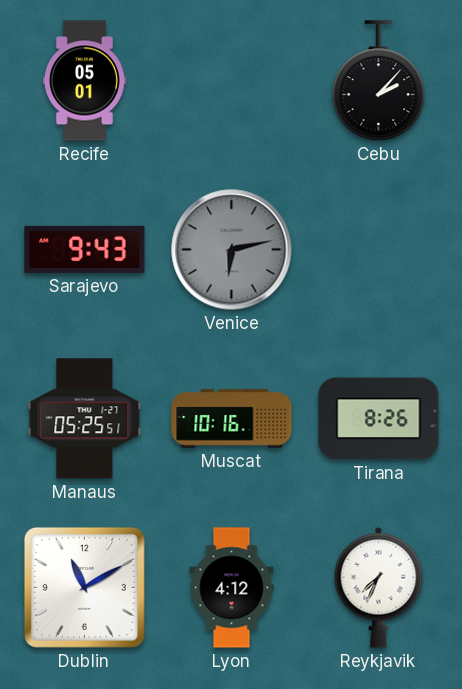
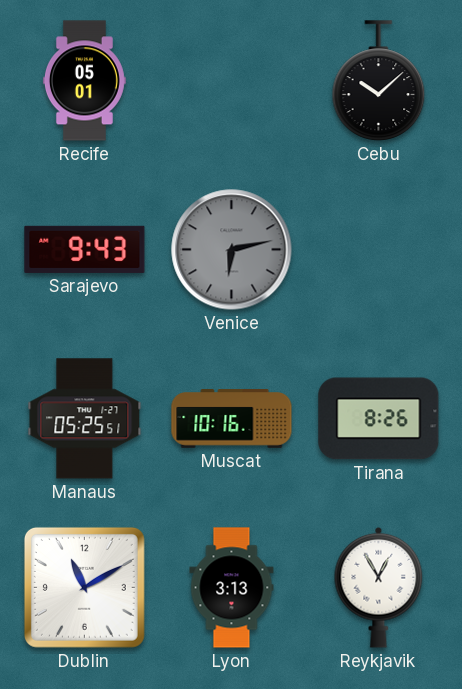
Cebu: 2:07 -> 10:08
Lyon: 4:12 -> 3:13
Reykjavik: 7:34 -> 12:55
